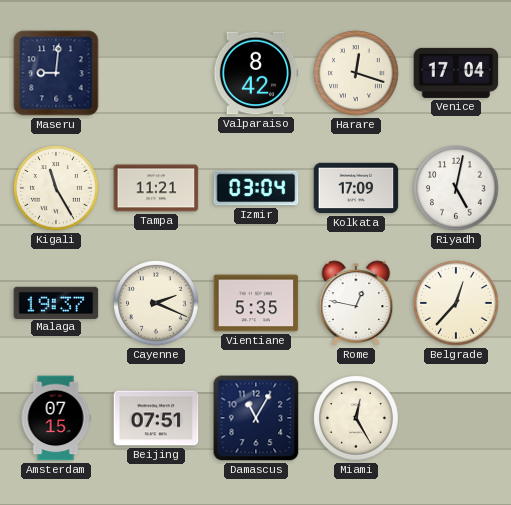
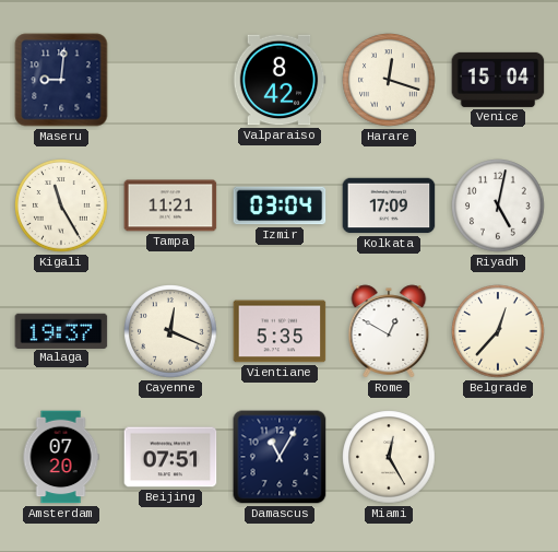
Venice: 17:04 -> 15:04
Cayenne: 2:19 -> 12:19
Rome: 12:47 -> 12:50
Amsterdam: 07:15 -> 07:20
